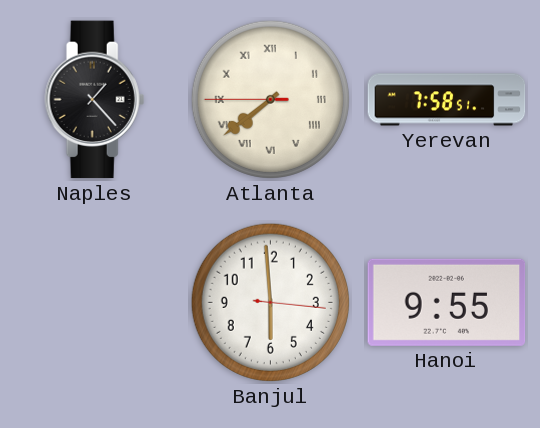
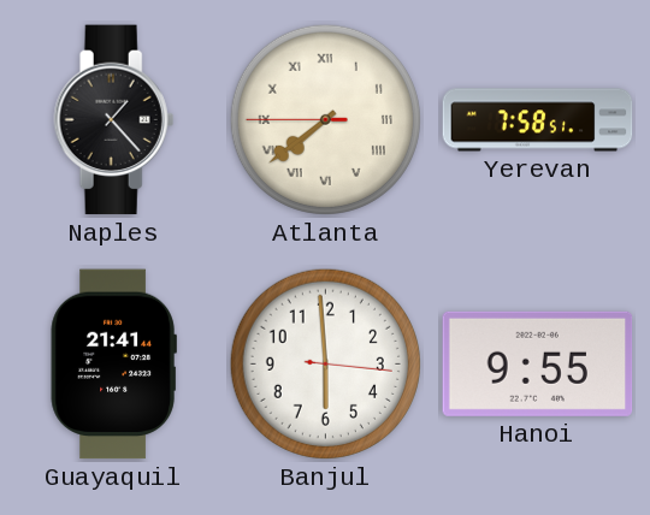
Guayaquil: none -> 21:41
